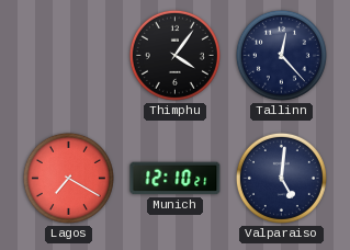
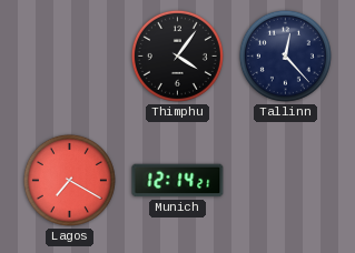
Munich: 12:10 -> 12:14
Valparaiso: 5:01 -> none
